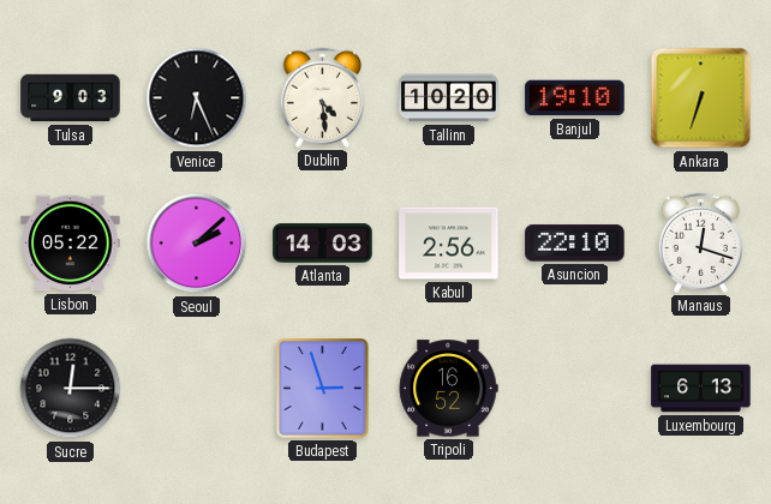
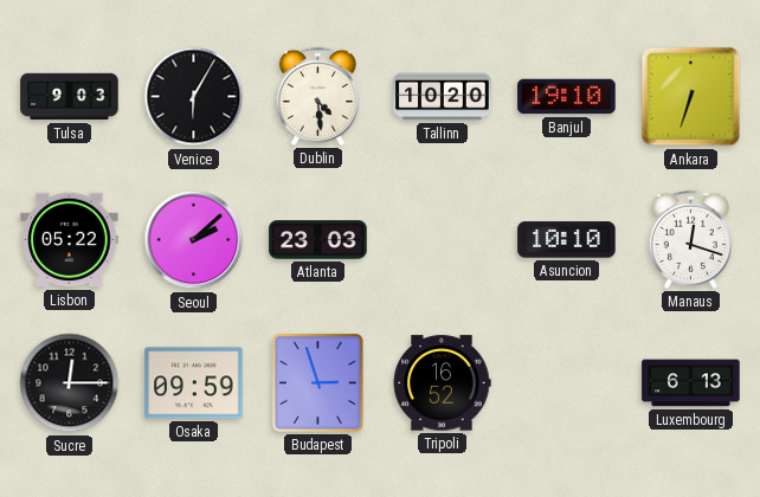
Venice: 6:26 -> 6:05
Atlanta: 14:03 -> 23:03
Kabul: 2:56 -> none
Asuncion: 22:10 -> 10:10
Osaka: none -> 09:59
